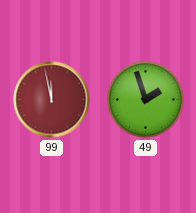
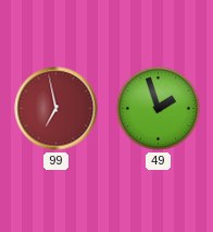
99: 11:58 -> 6:58
